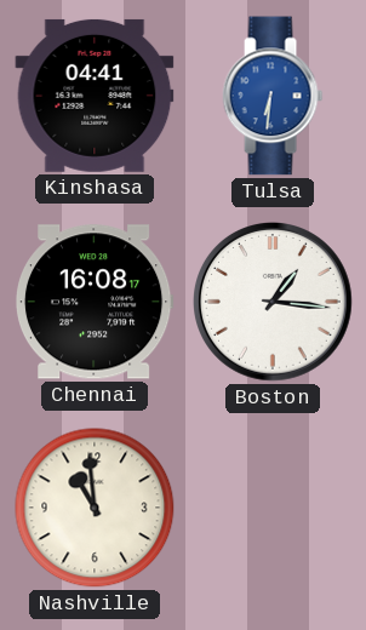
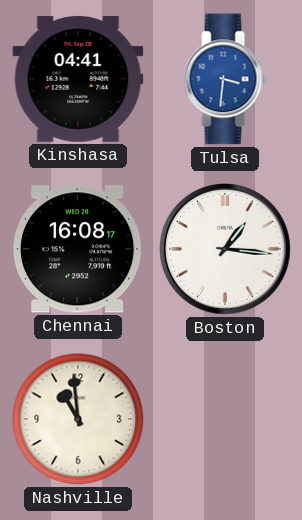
Tulsa: 6:31 -> 3:31
